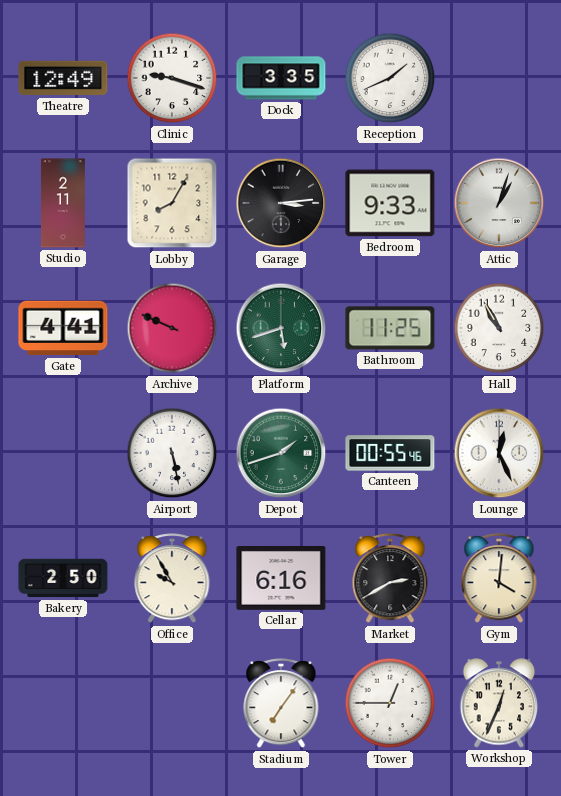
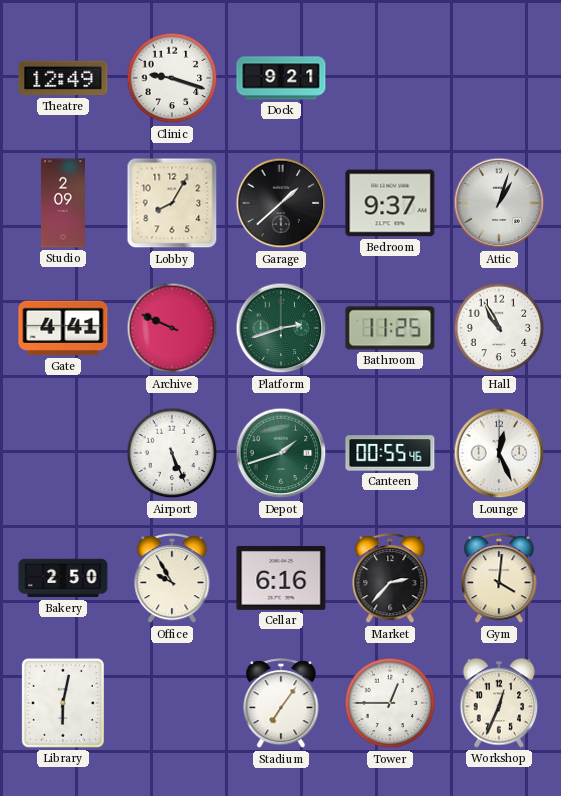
Dock: 3:35 -> 9:21
Reception: 1:41 -> none
Studio: 2:11 -> 2:09
Garage: 3:14 -> 1:38
Bedroom: 9:33 -> 9:37
Platform: 5:42 -> 2:42
Airport: 5:28 -> 5:26
Market: 2:40 -> 2:37
Library: none -> 6:02
